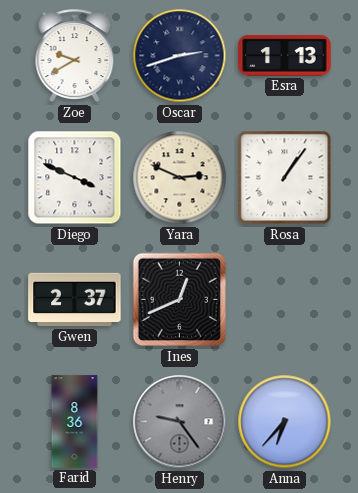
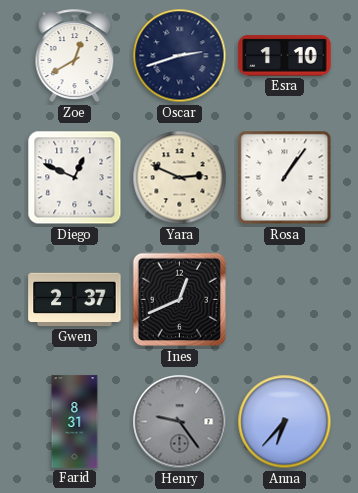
Zoe: 9:40 -> 12:40
Esra: 1:13 -> 1:10
Diego: 3:49 -> 12:49
Farid: 8:36 -> 8:31
